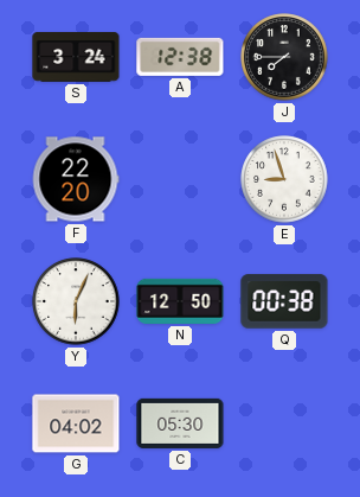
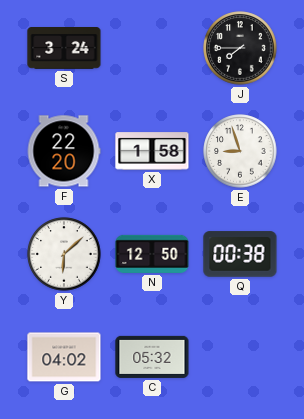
A: 12:38 -> none
X: none -> 1:58
Y: 6:04 -> 6:08
C: 05:30 -> 05:32
